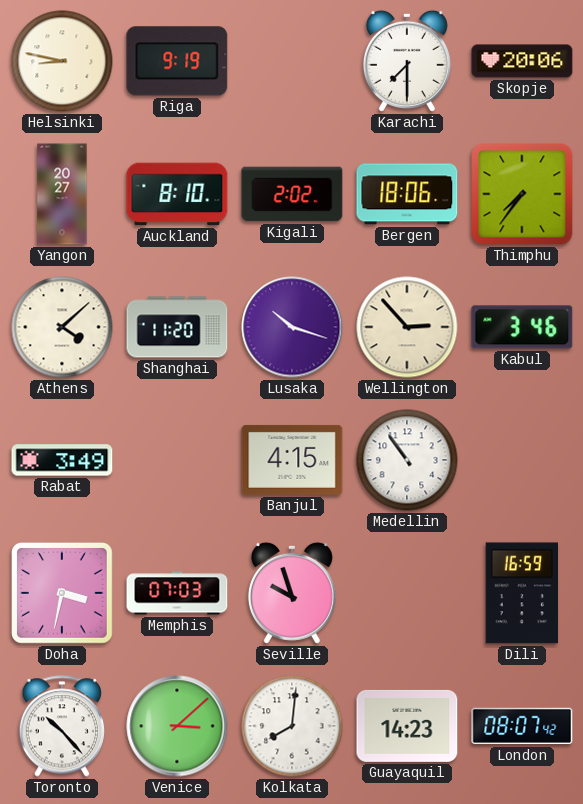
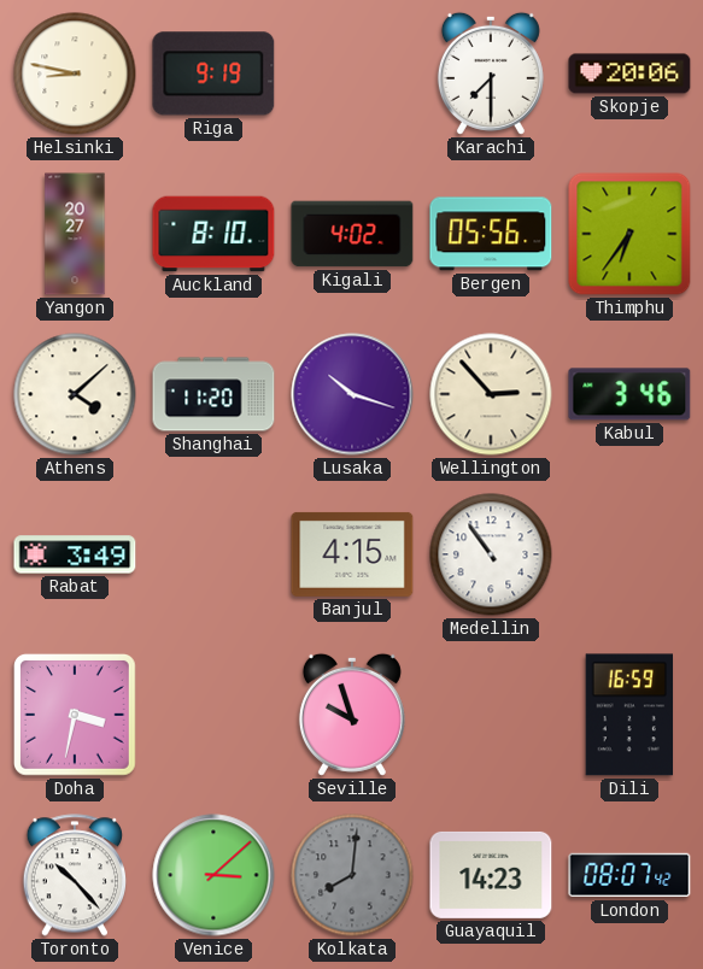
Kigali: 2:02 -> 4:02
Bergen: 18:06 -> 05:56
Thimphu: 7:36 -> 6:36
Memphis: 07:03 -> none
Kolkata dial: white -> grey
